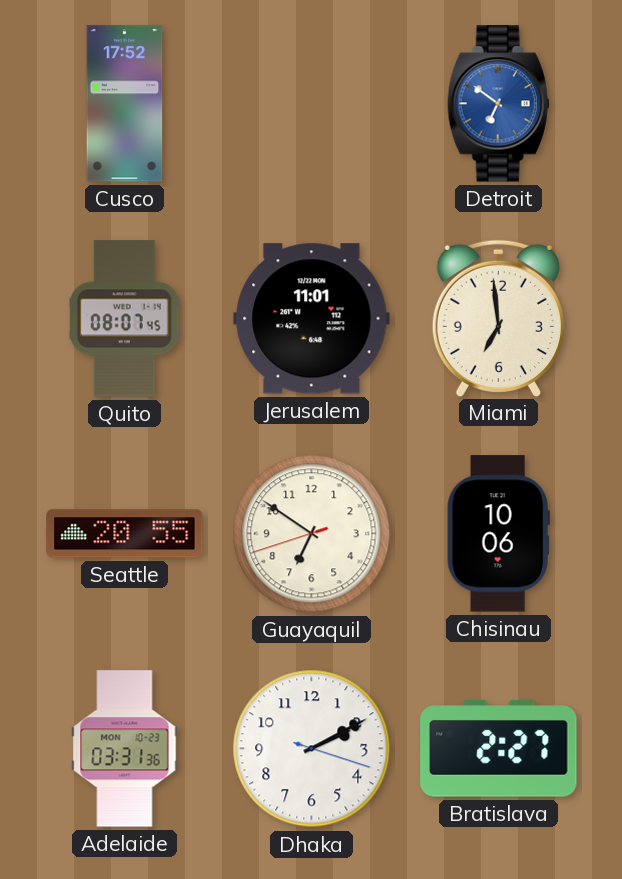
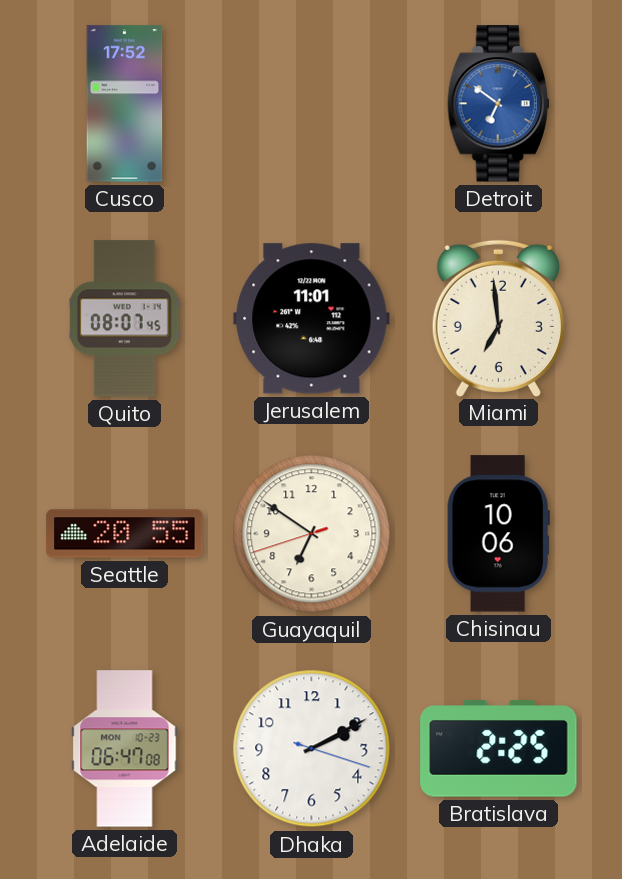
Adelaide: 03:31 -> 06:47
Bratislava: 2:27 -> 2:25
